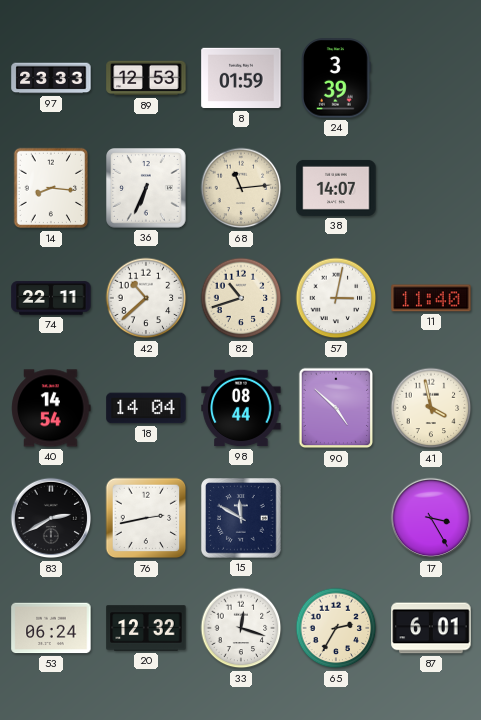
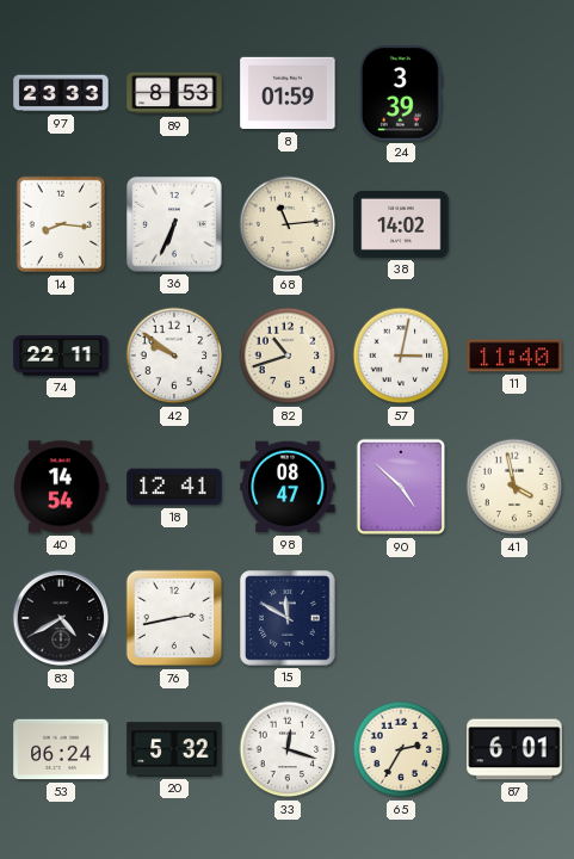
89: 12:53 -> 8:53
38: 14:07 -> 14:02
42: 10:38 -> 9:51
18: 14:04 -> 12:41
98: 08:44 -> 08:47
83: 2:40 -> 4:40
17: 3:25 -> none
20: 12:32 -> 5:32
